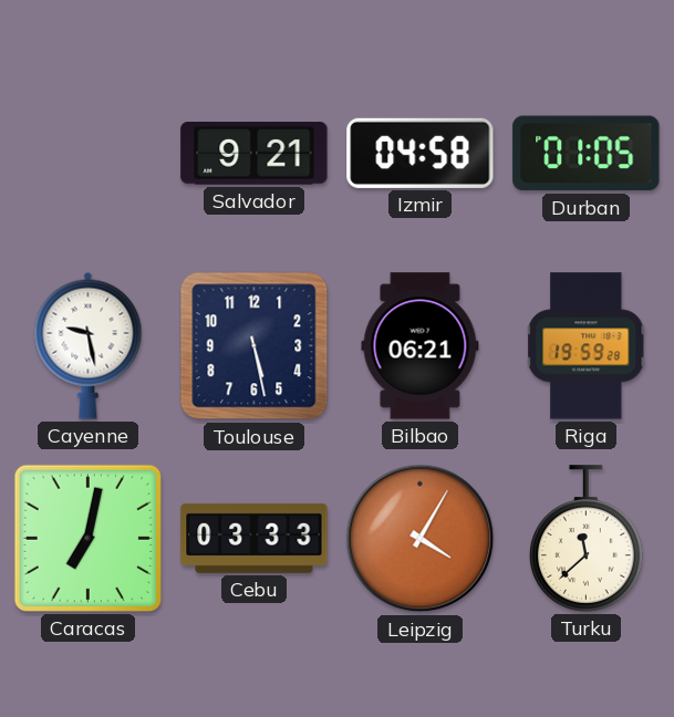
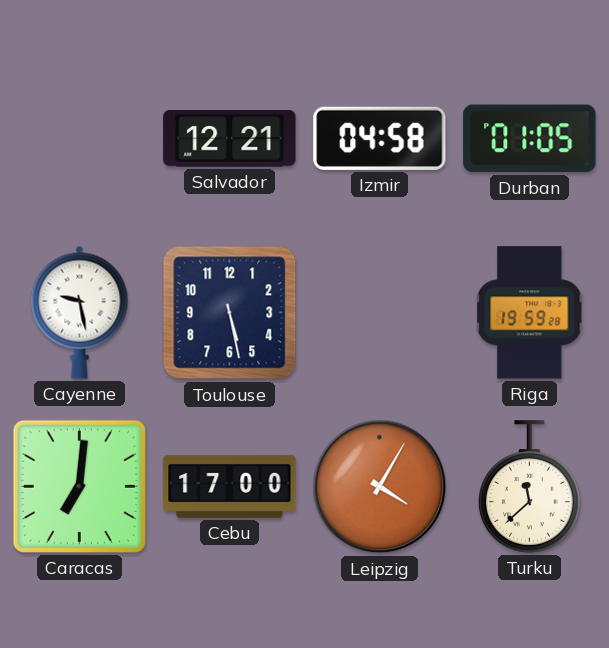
Salvador: 9:21 -> 12:21
Bilbao: 06:21 -> none
Caracas: 7:02 -> 7:01
Cebu: 03:33 -> 17:00
